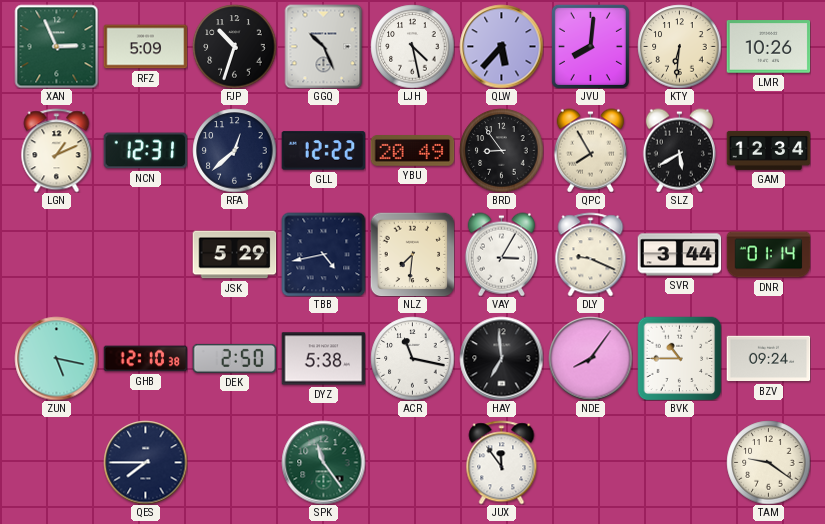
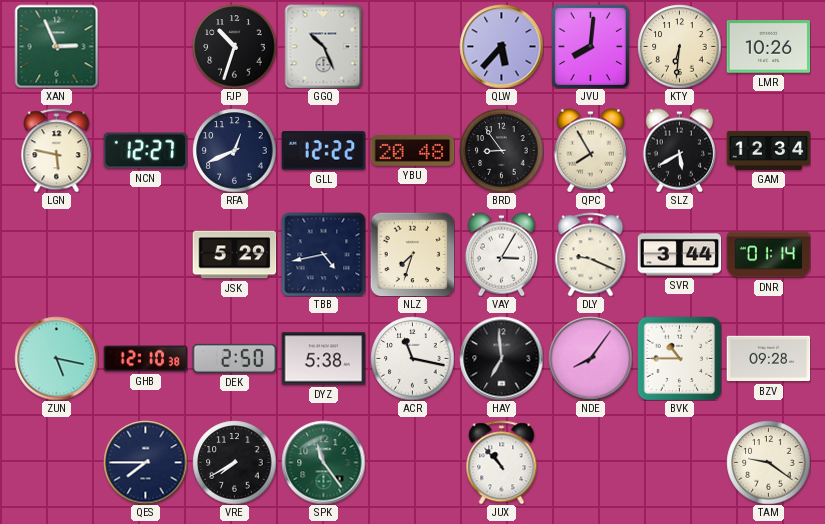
RFZ: 5:09 -> none
LJH: 4:28 -> none
LGN: 1:11 -> 5:47
NCN: 12:31 -> 12:27
RFA: 12:38 -> 12:41
YBU: 20:49 -> 20:48
NLZ: 7:31 -> 7:33
BZV: 09:24 -> 09:28
VRE: none -> 7:40
JUX: 11:54 -> 10:53
